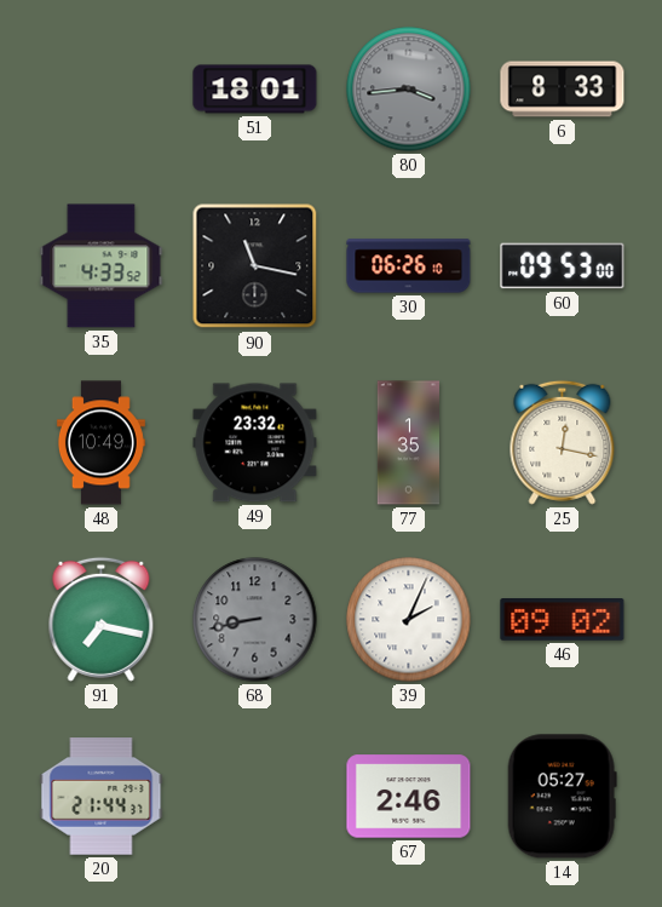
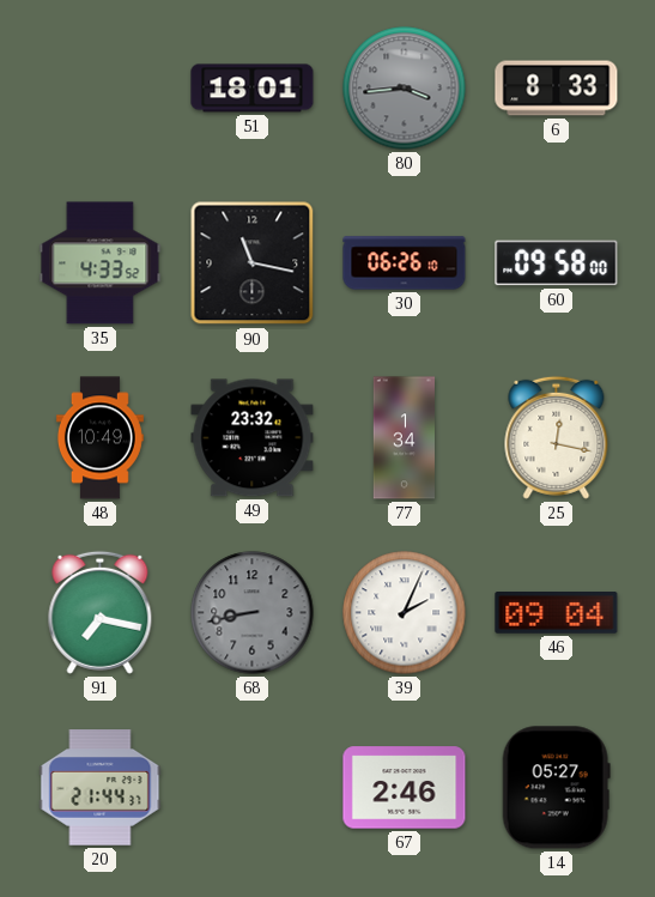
60: 09:53 -> 09:58
77: 1:35 -> 1:34
46: 09:02 -> 09:04
